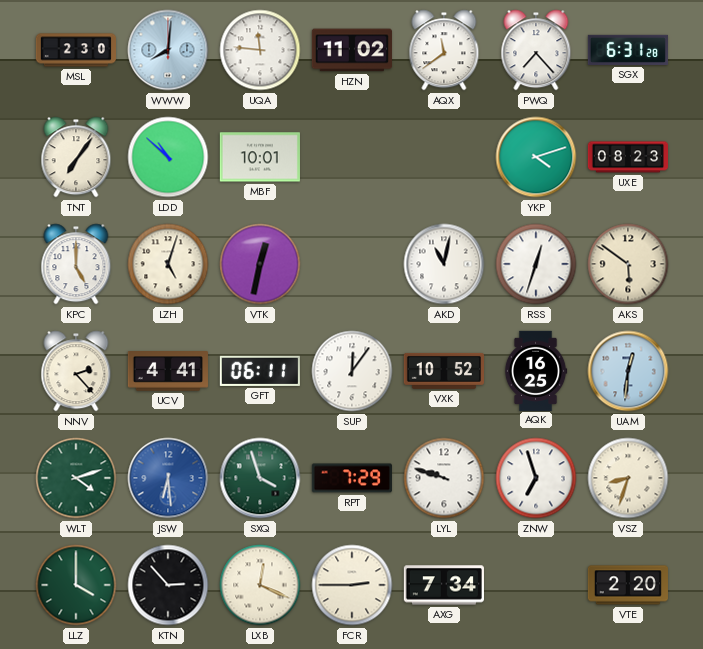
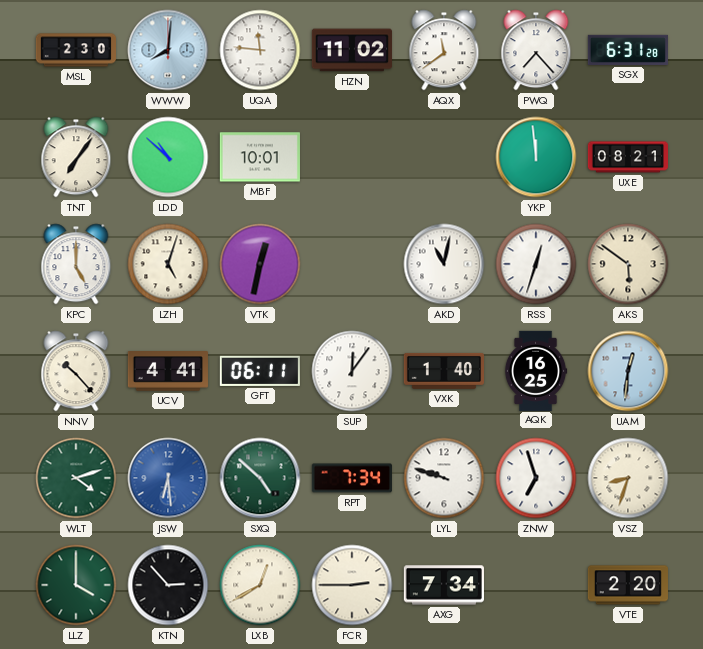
YKP: 4:12 -> 11:59
UXE: 08:23 -> 08:21
NNV: 2:23 -> 10:23
VXK: 10:52 -> 1:40
SXQ: 3:57 -> 4:52
RPT: 7:29 -> 7:34
LXB: 12:19 -> 12:40
